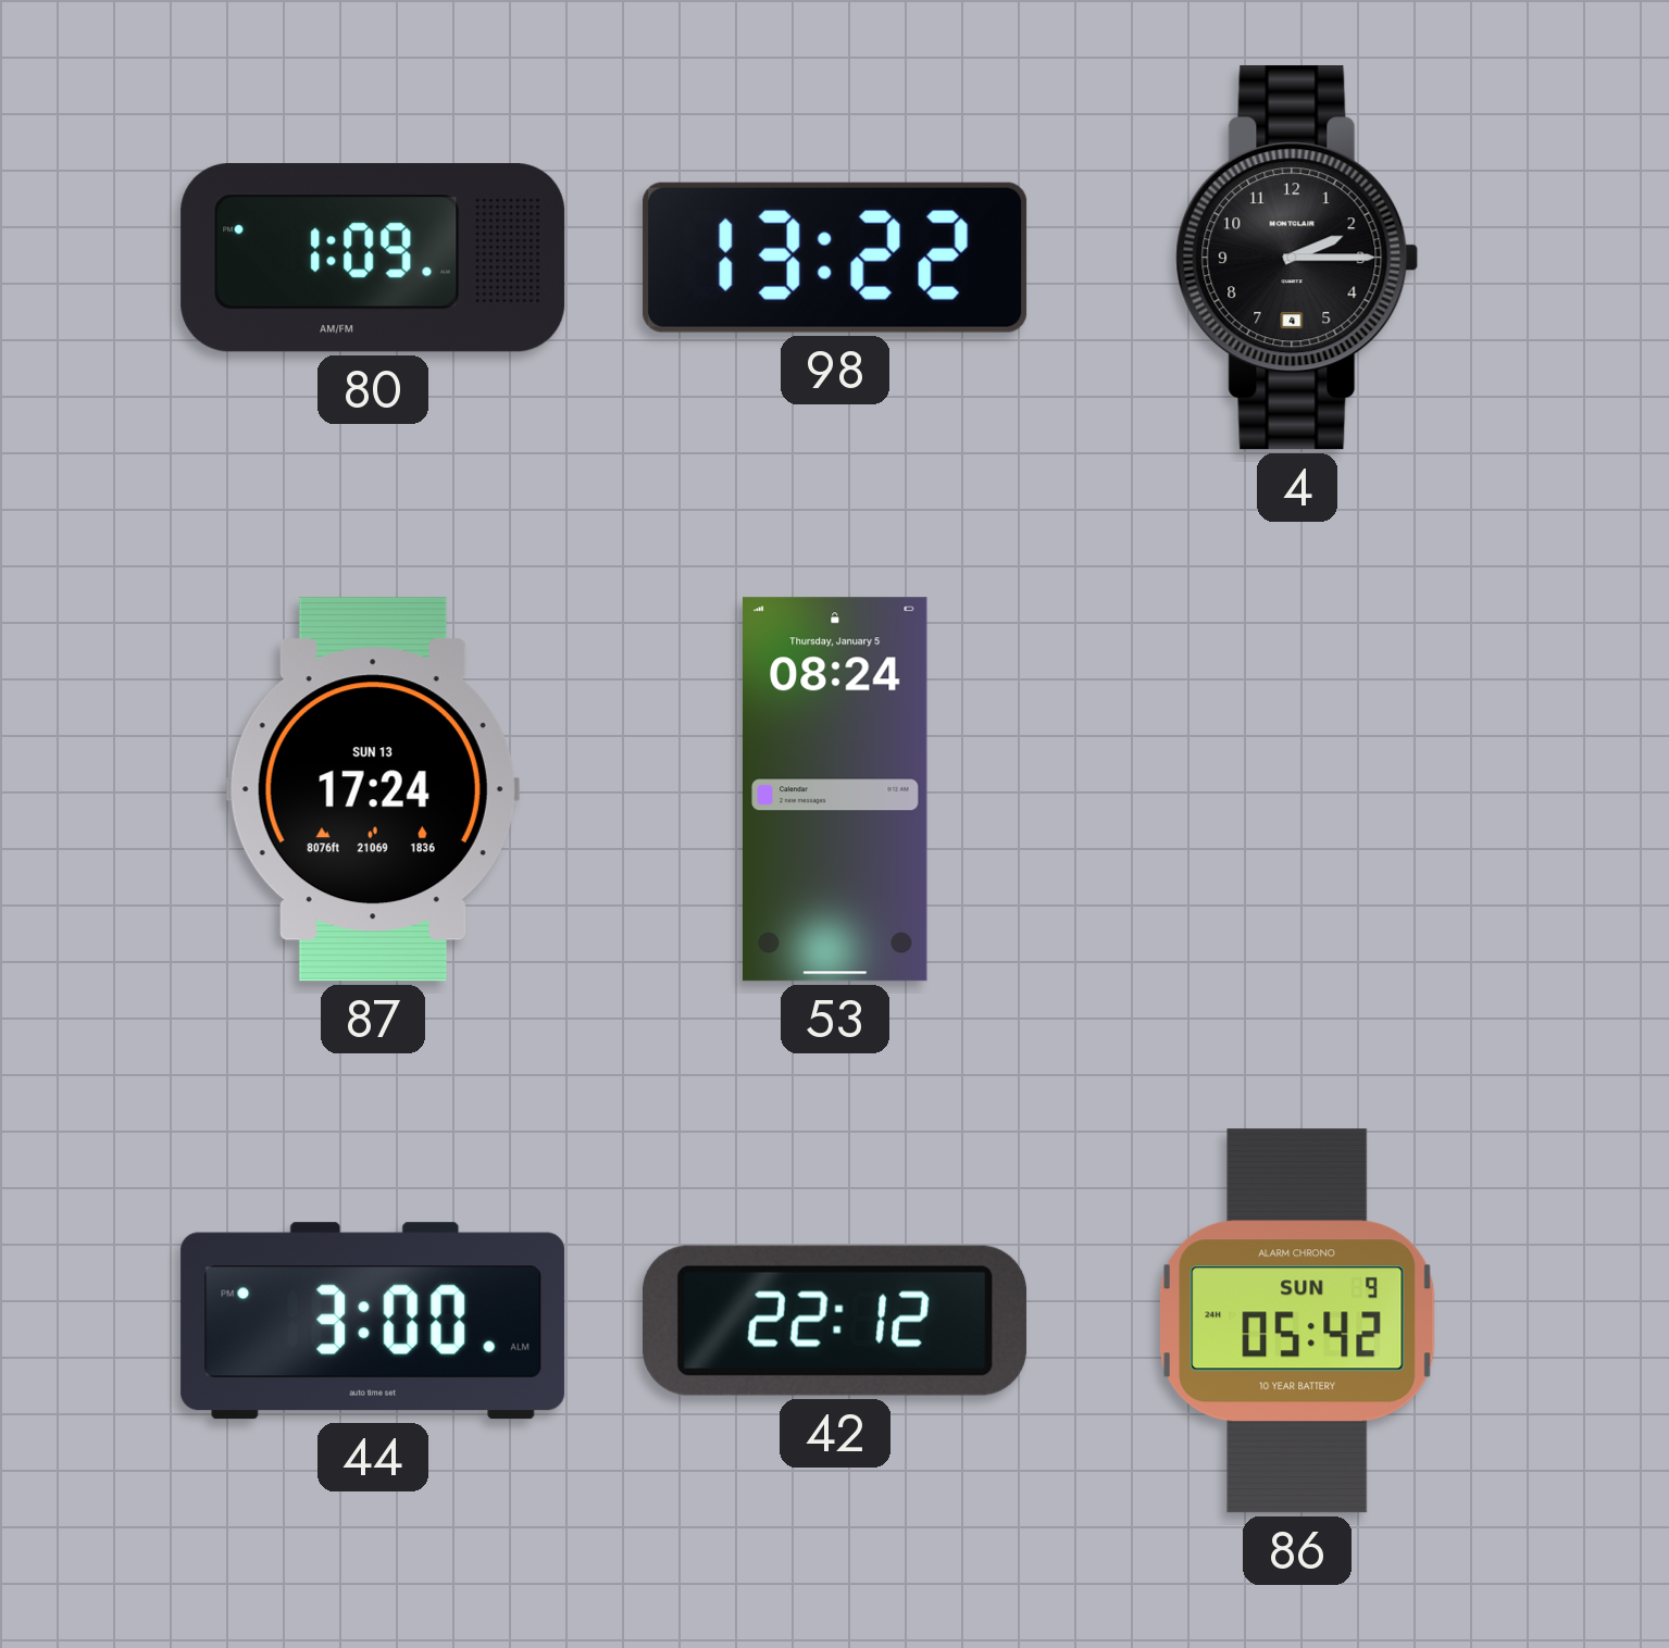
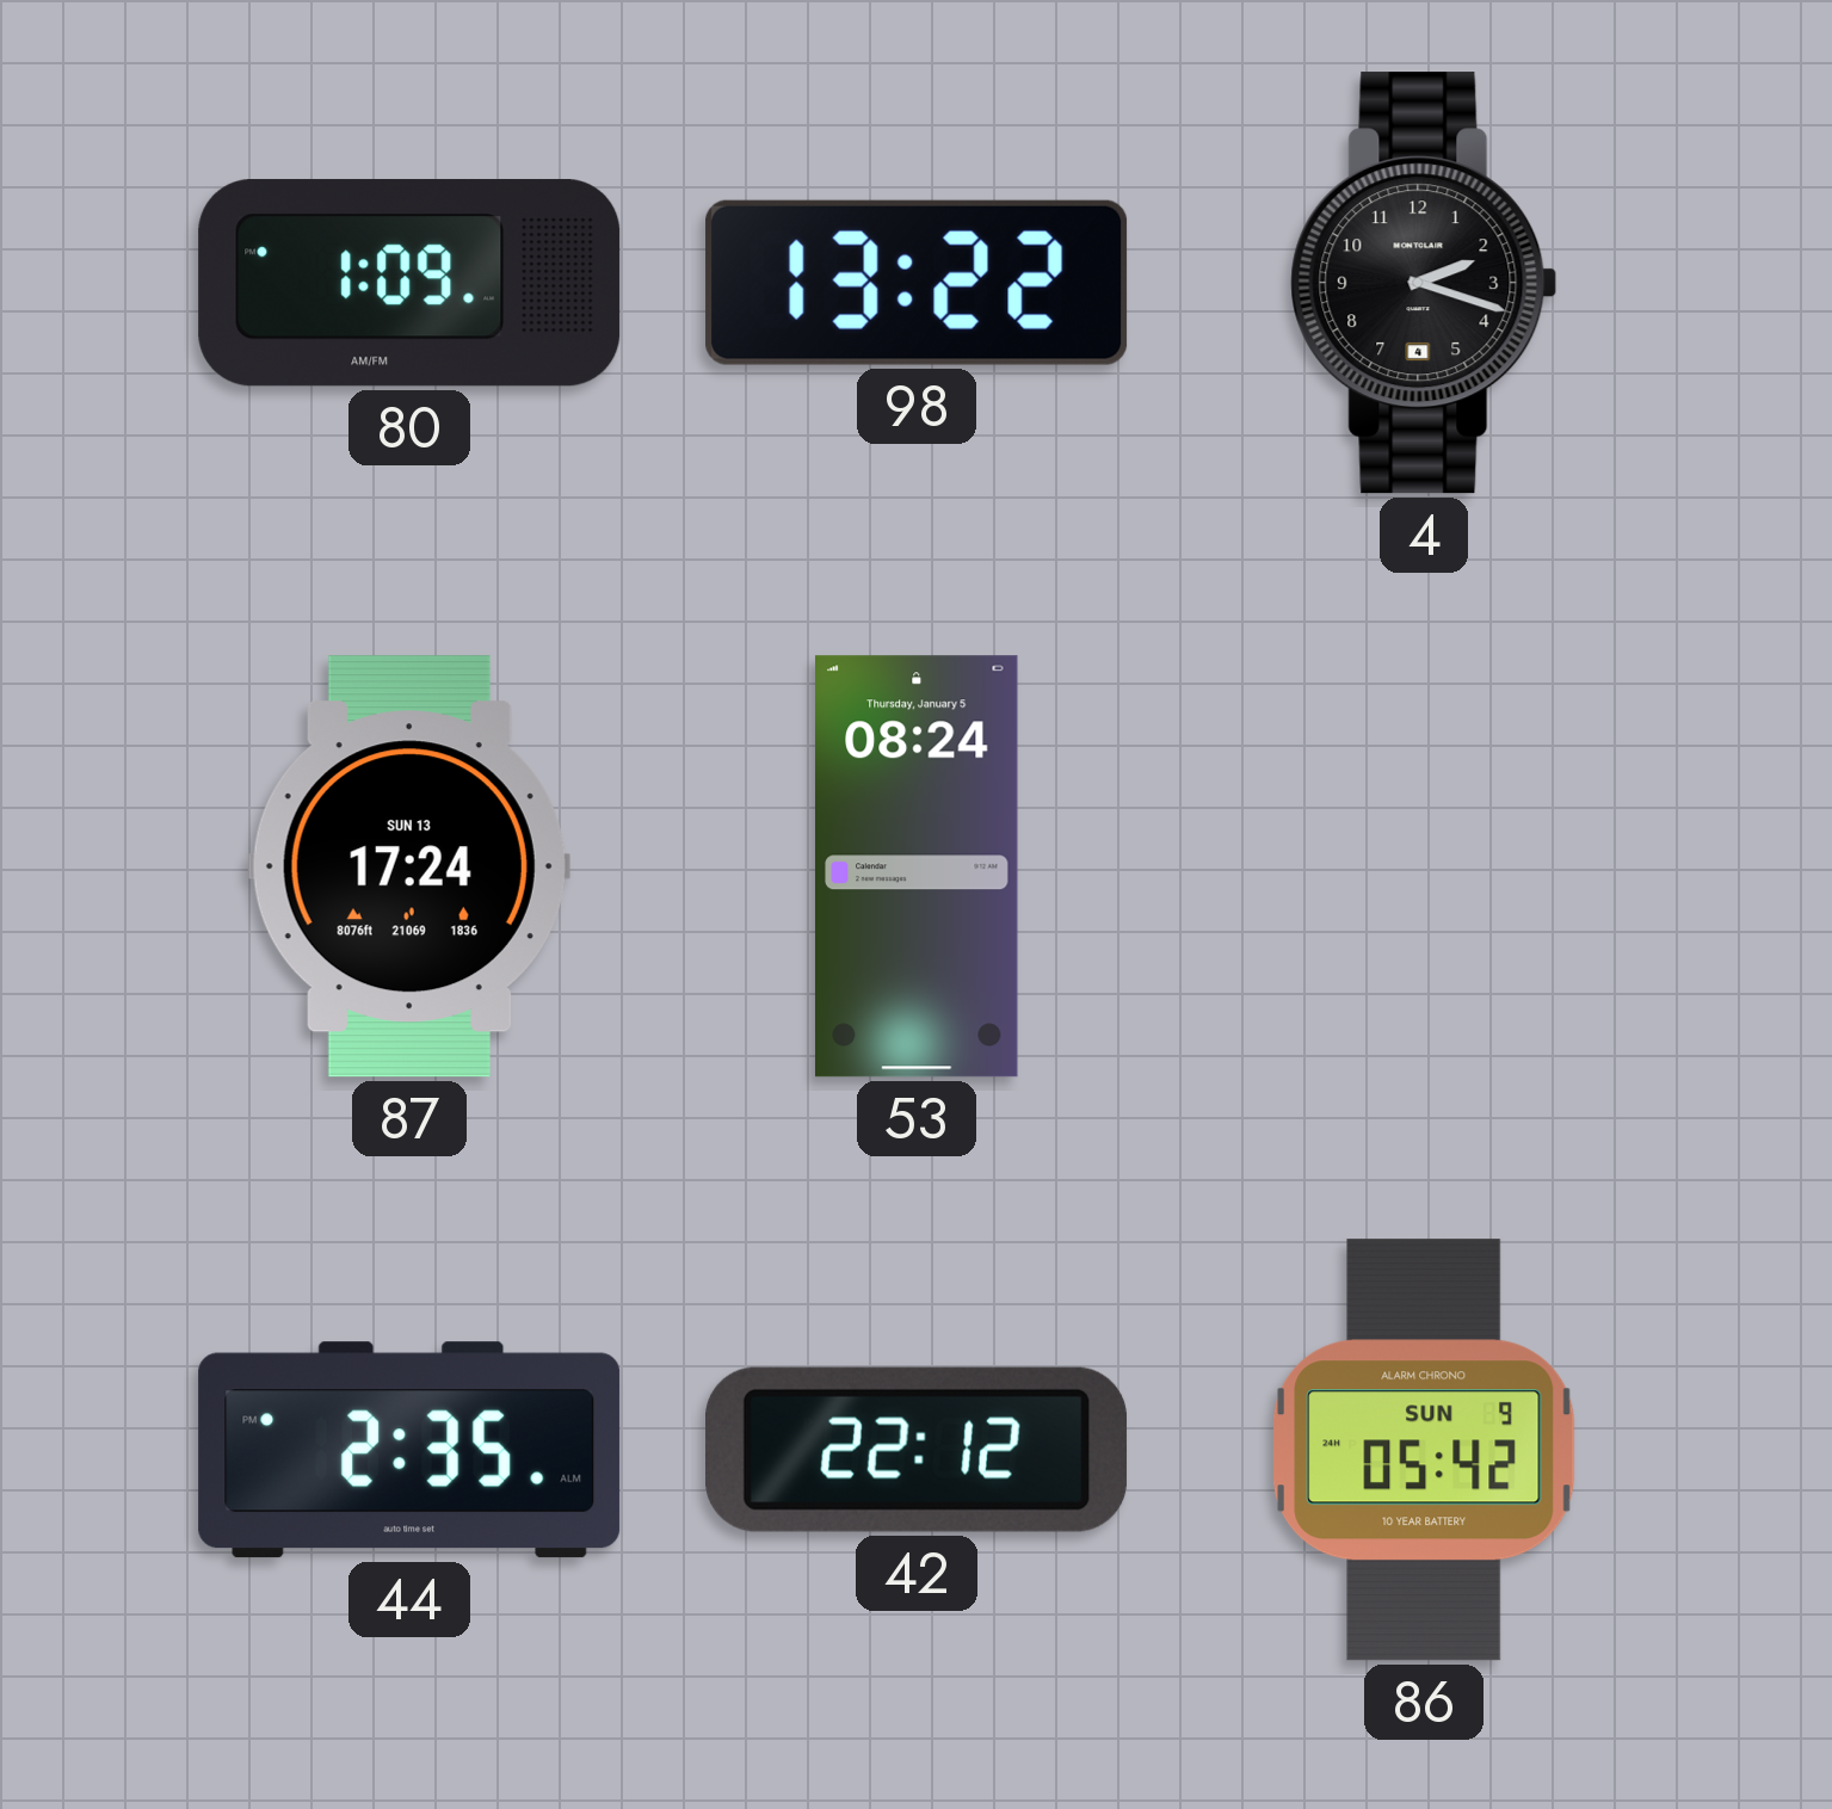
4: 2:15 -> 2:18
44: 3:00 -> 2:35
